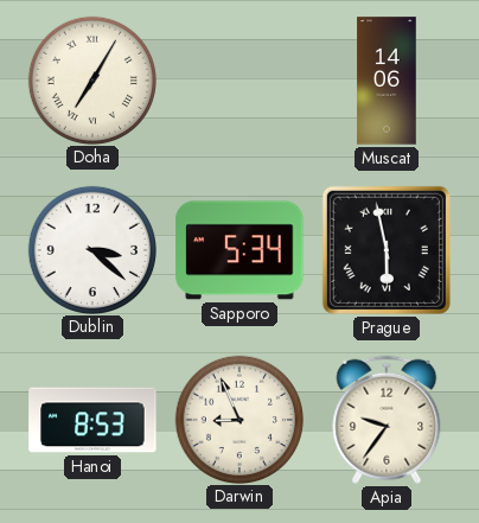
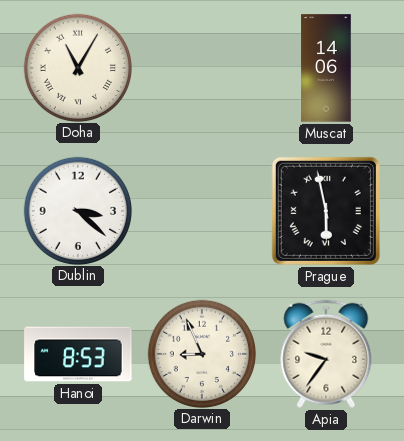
Doha: 7:05 -> 11:05
Sapporo: 5:34 -> none
